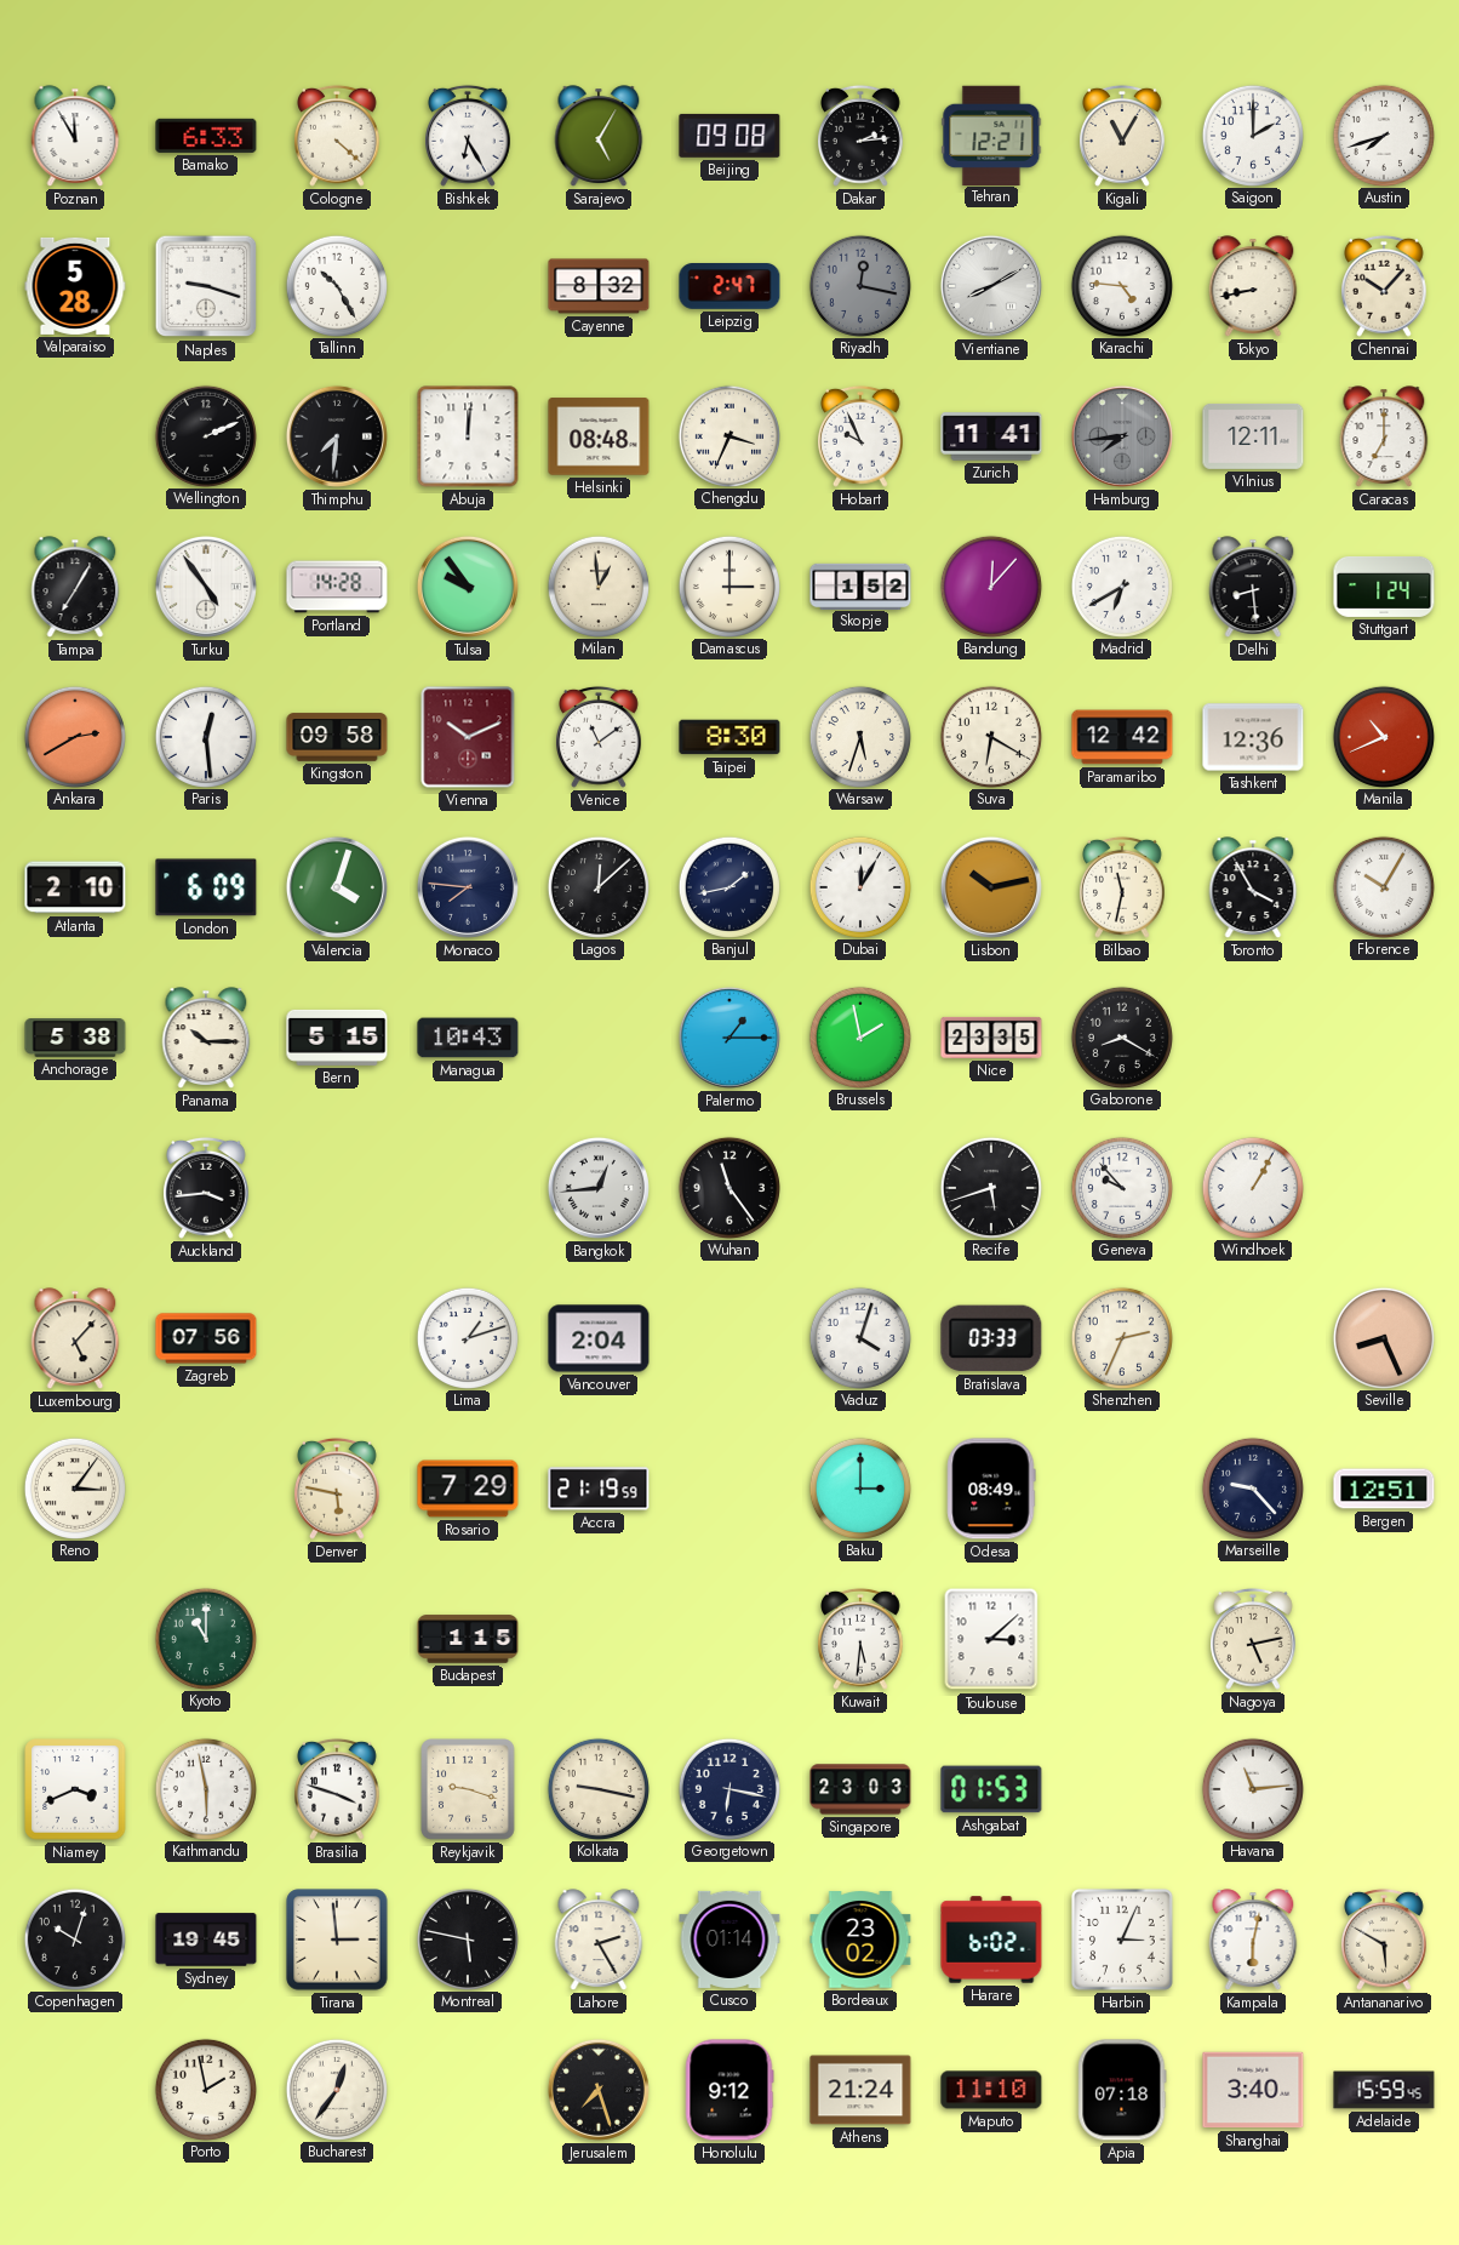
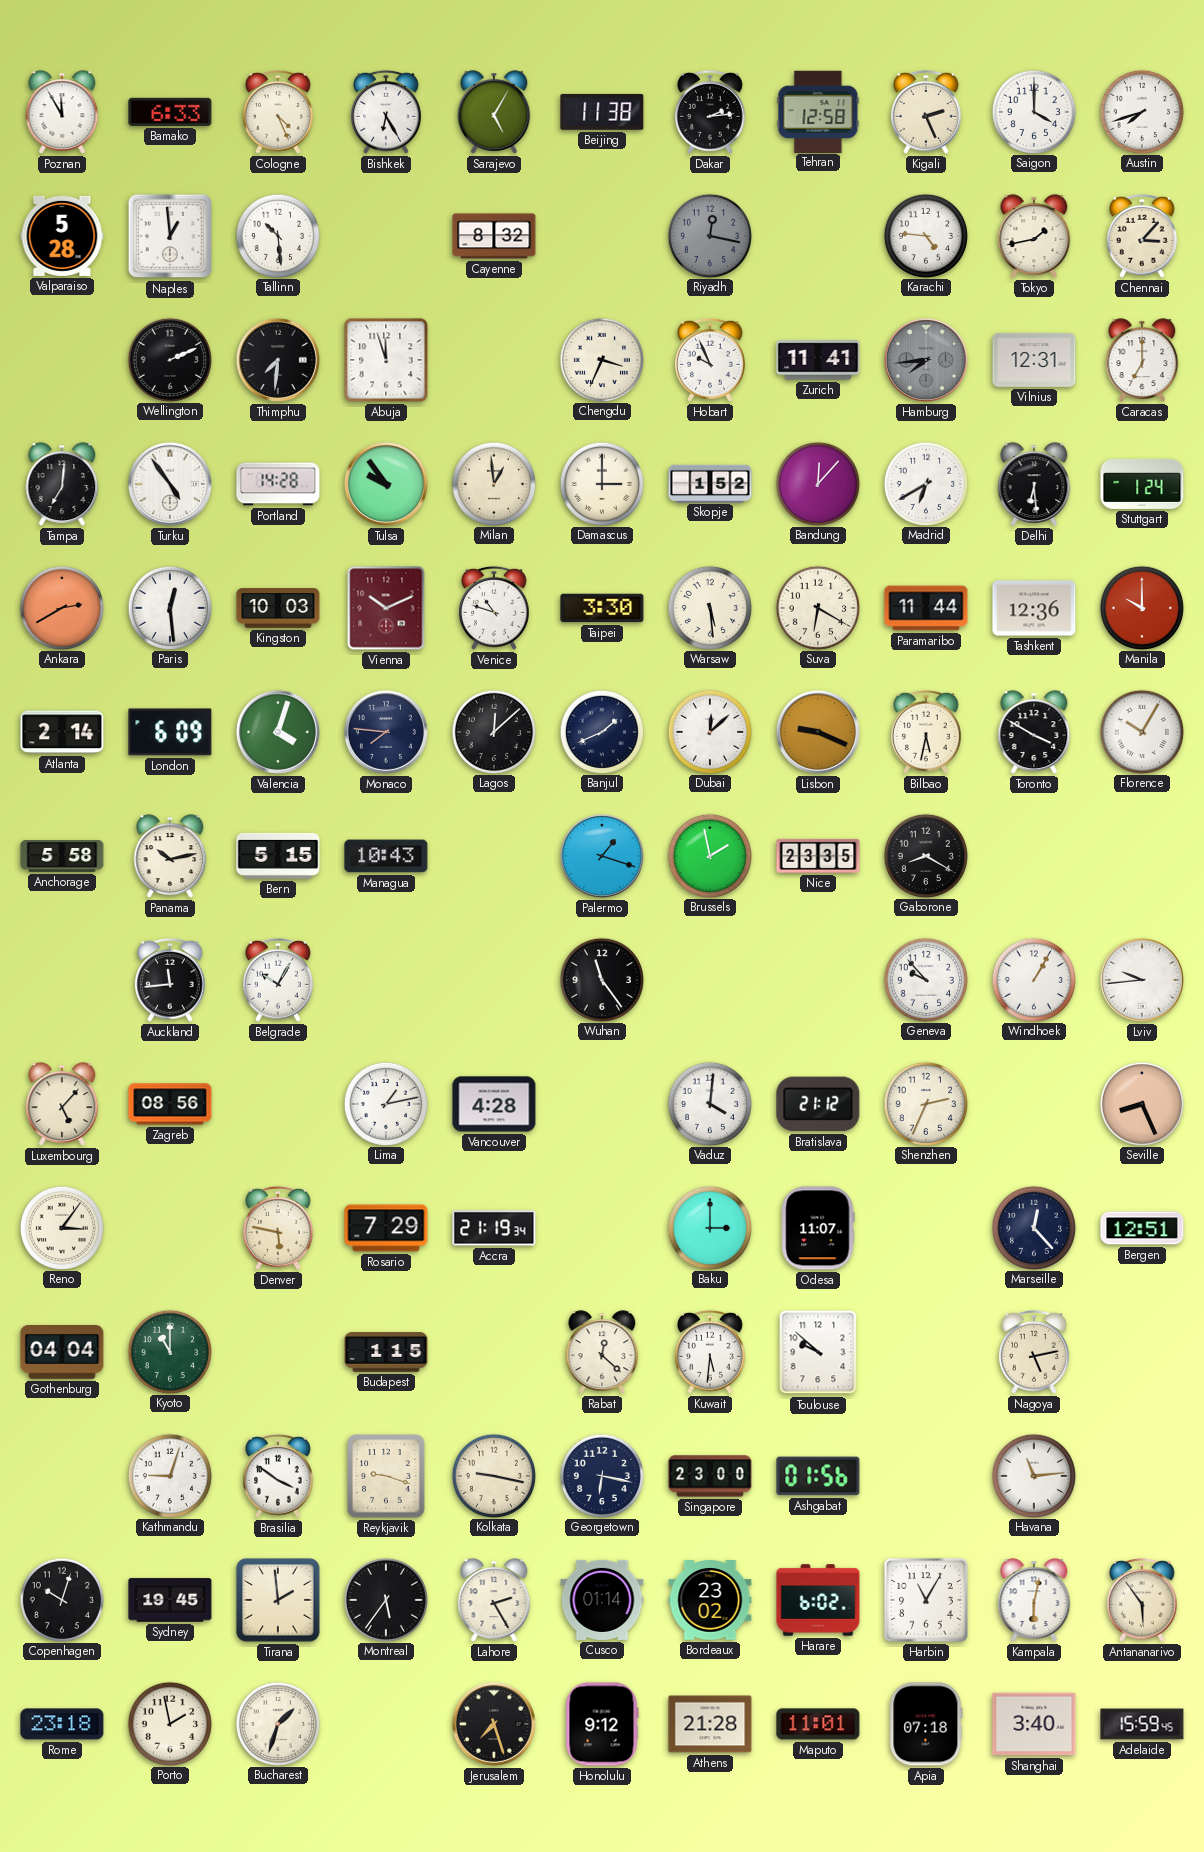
Cologne: 4:22 -> 4:26
Beijing: 09:08 -> 11:38
Tehran: 12:21 -> 12:58
Kigali: 11:05 -> 2:26
Saigon: 2:00 -> 4:00
Naples: 9:18 -> 12:59
Tallinn: 10:25 -> 10:29
Leipzig: 2:47 -> none
Vientiane: 8:10 -> none
Tokyo: 8:43 -> 1:43
Chennai: 10:07 -> 3:07
Abuja: 12:01 -> 11:57
Helsinki: 08:48 -> none
Vilnius: 12:11 -> 12:31
Tampa: 7:05 -> 7:01
Delhi: 8:29 -> 6:29
Kingston: 09:58 -> 10:03
Venice: 11:09 -> 10:48
Taipei: 8:30 -> 3:30
Warsaw: 5:33 -> 5:29
Paramaribo: 12:42 -> 11:44
Manila: 10:41 -> 10:00
Atlanta: 2:10 -> 2:14
Banjul: 1:43 -> 1:41
Dubai: 12:05 -> 12:08
Lisbon: 10:13 -> 9:19
Bilbao: 11:32 -> 5:32
Toronto: 3:55 -> 3:50
Anchorage: 5:38 -> 5:58
Panama: 10:15 -> 10:13
Palermo: 1:15 -> 1:18
Auckland: 3:44 -> 11:44
Belgrade: none -> 10:05
Bangkok: 12:44 -> none
Recife: 5:42 -> none
Lviv: none -> 9:44
Zagreb: 07:56 -> 08:56
Lima: 1:12 -> 1:13
Vancouver: 2:04 -> 4:28
Vaduz: 4:03 -> 4:01
Bratislava: 03:33 -> 21:12
Accra: 21:19:59 -> 21:19:34
Odesa: 08:49 -> 11:07
Marseille: 9:23 -> 12:23
Gothenburg: none -> 04:04
Rabat: none -> 12:22
Toulouse: 3:08 -> 9:52
Niamey: 3:41 -> none
Kathmandu: 5:58 -> 9:03
Brasilia: 3:48 -> 3:51
Singapore: 23:03 -> 23:00
Ashgabat: 01:53 -> 01:56
Tirana: 2:59 -> 1:59
Montreal: 5:47 -> 5:36
Harbin: 3:04 -> 11:05
Antananarivo: 5:50 -> 5:54
Rome: none -> 23:18
Bucharest: 12:36 -> 1:33
Athens: 21:24 -> 21:28
Maputo: 11:10 -> 11:01
